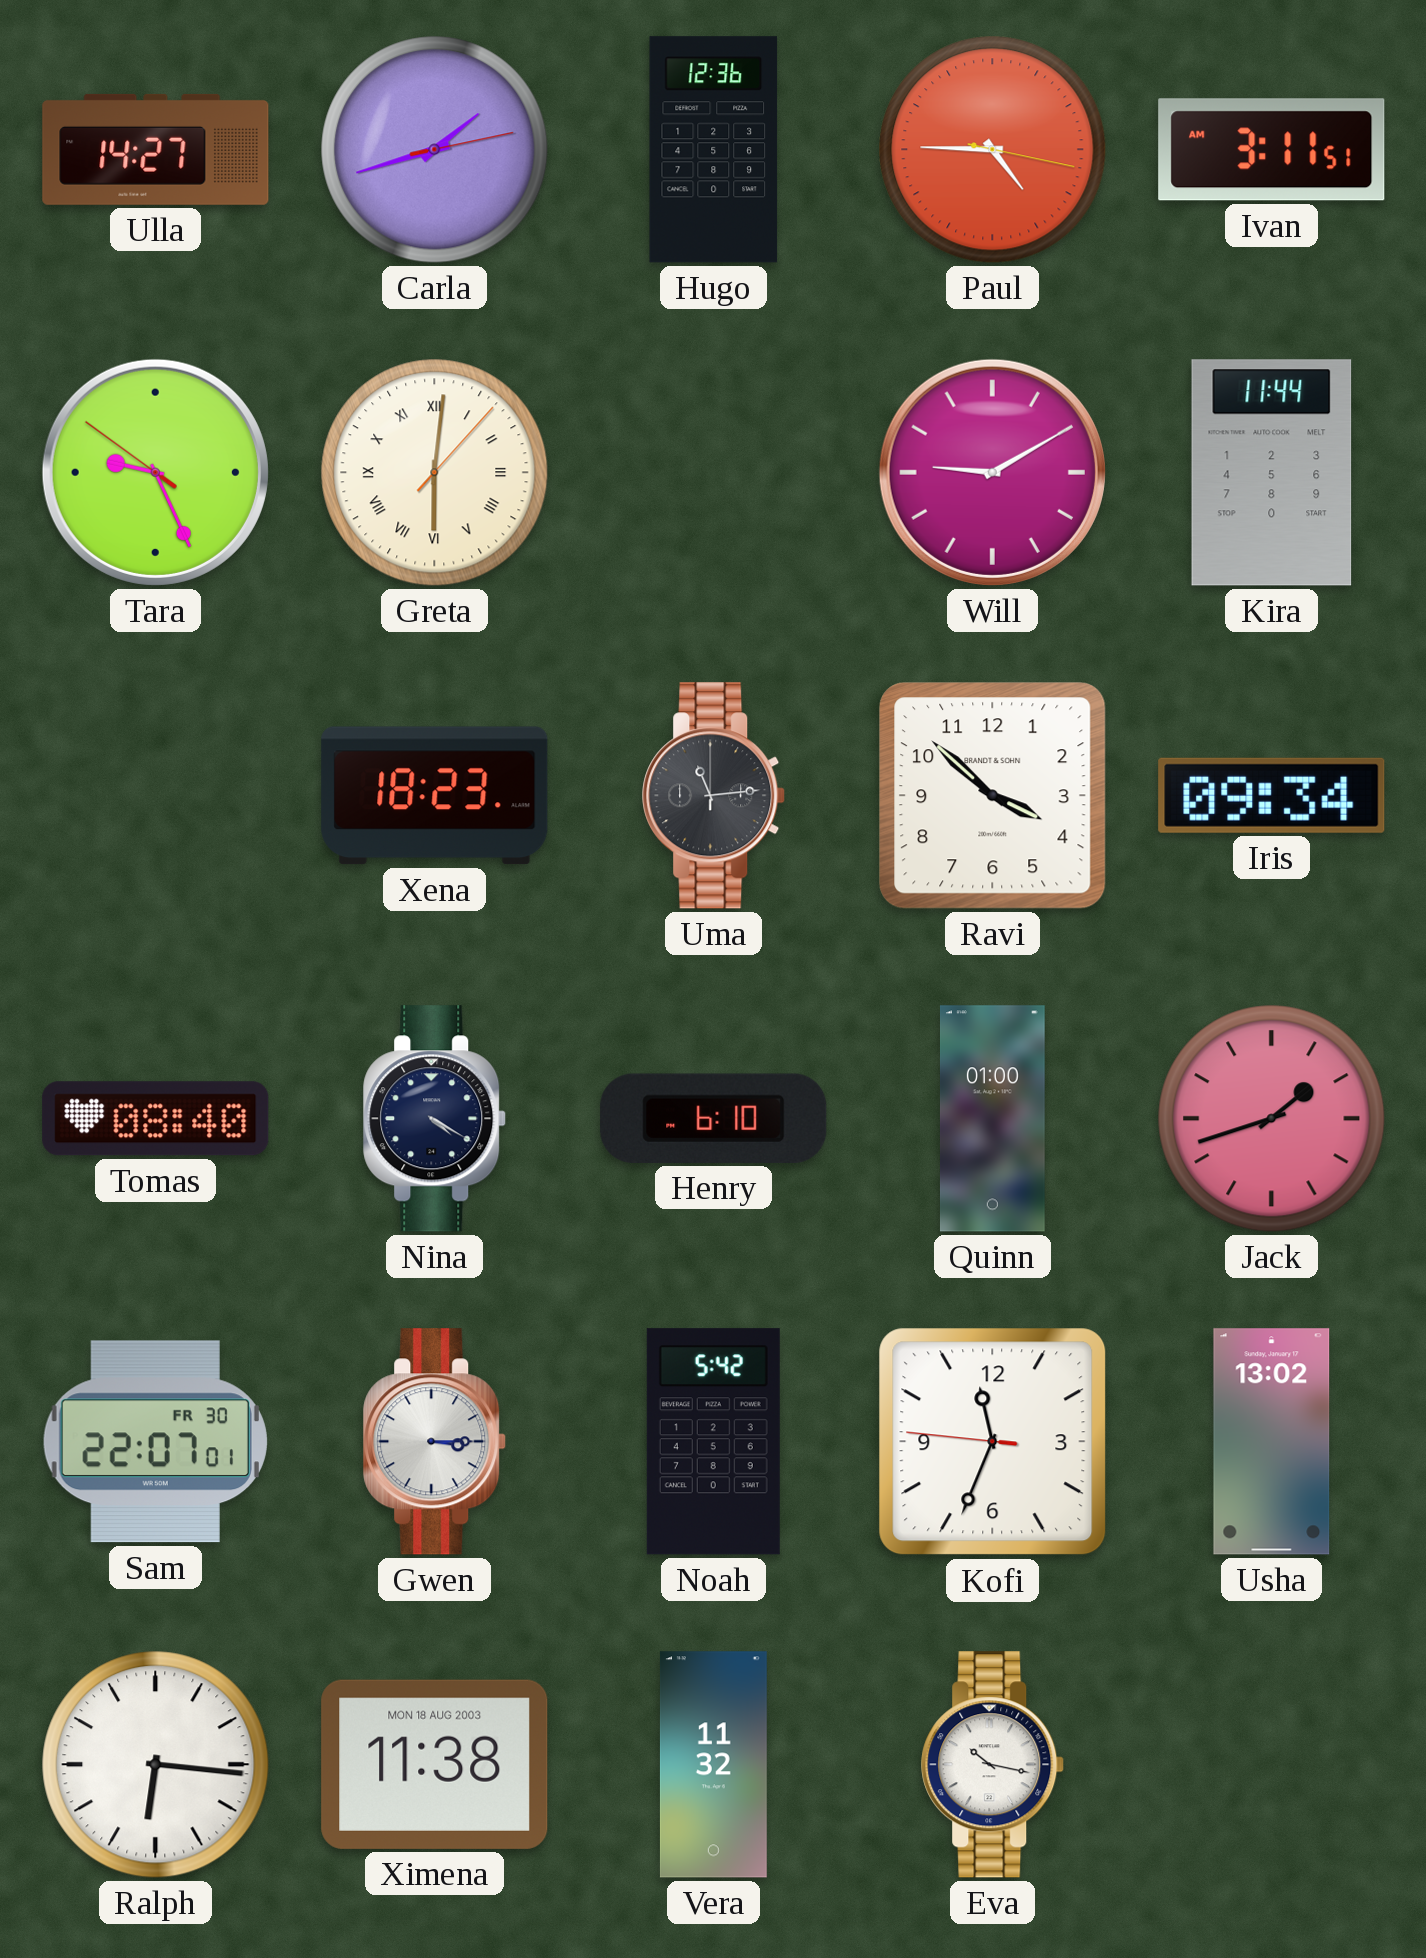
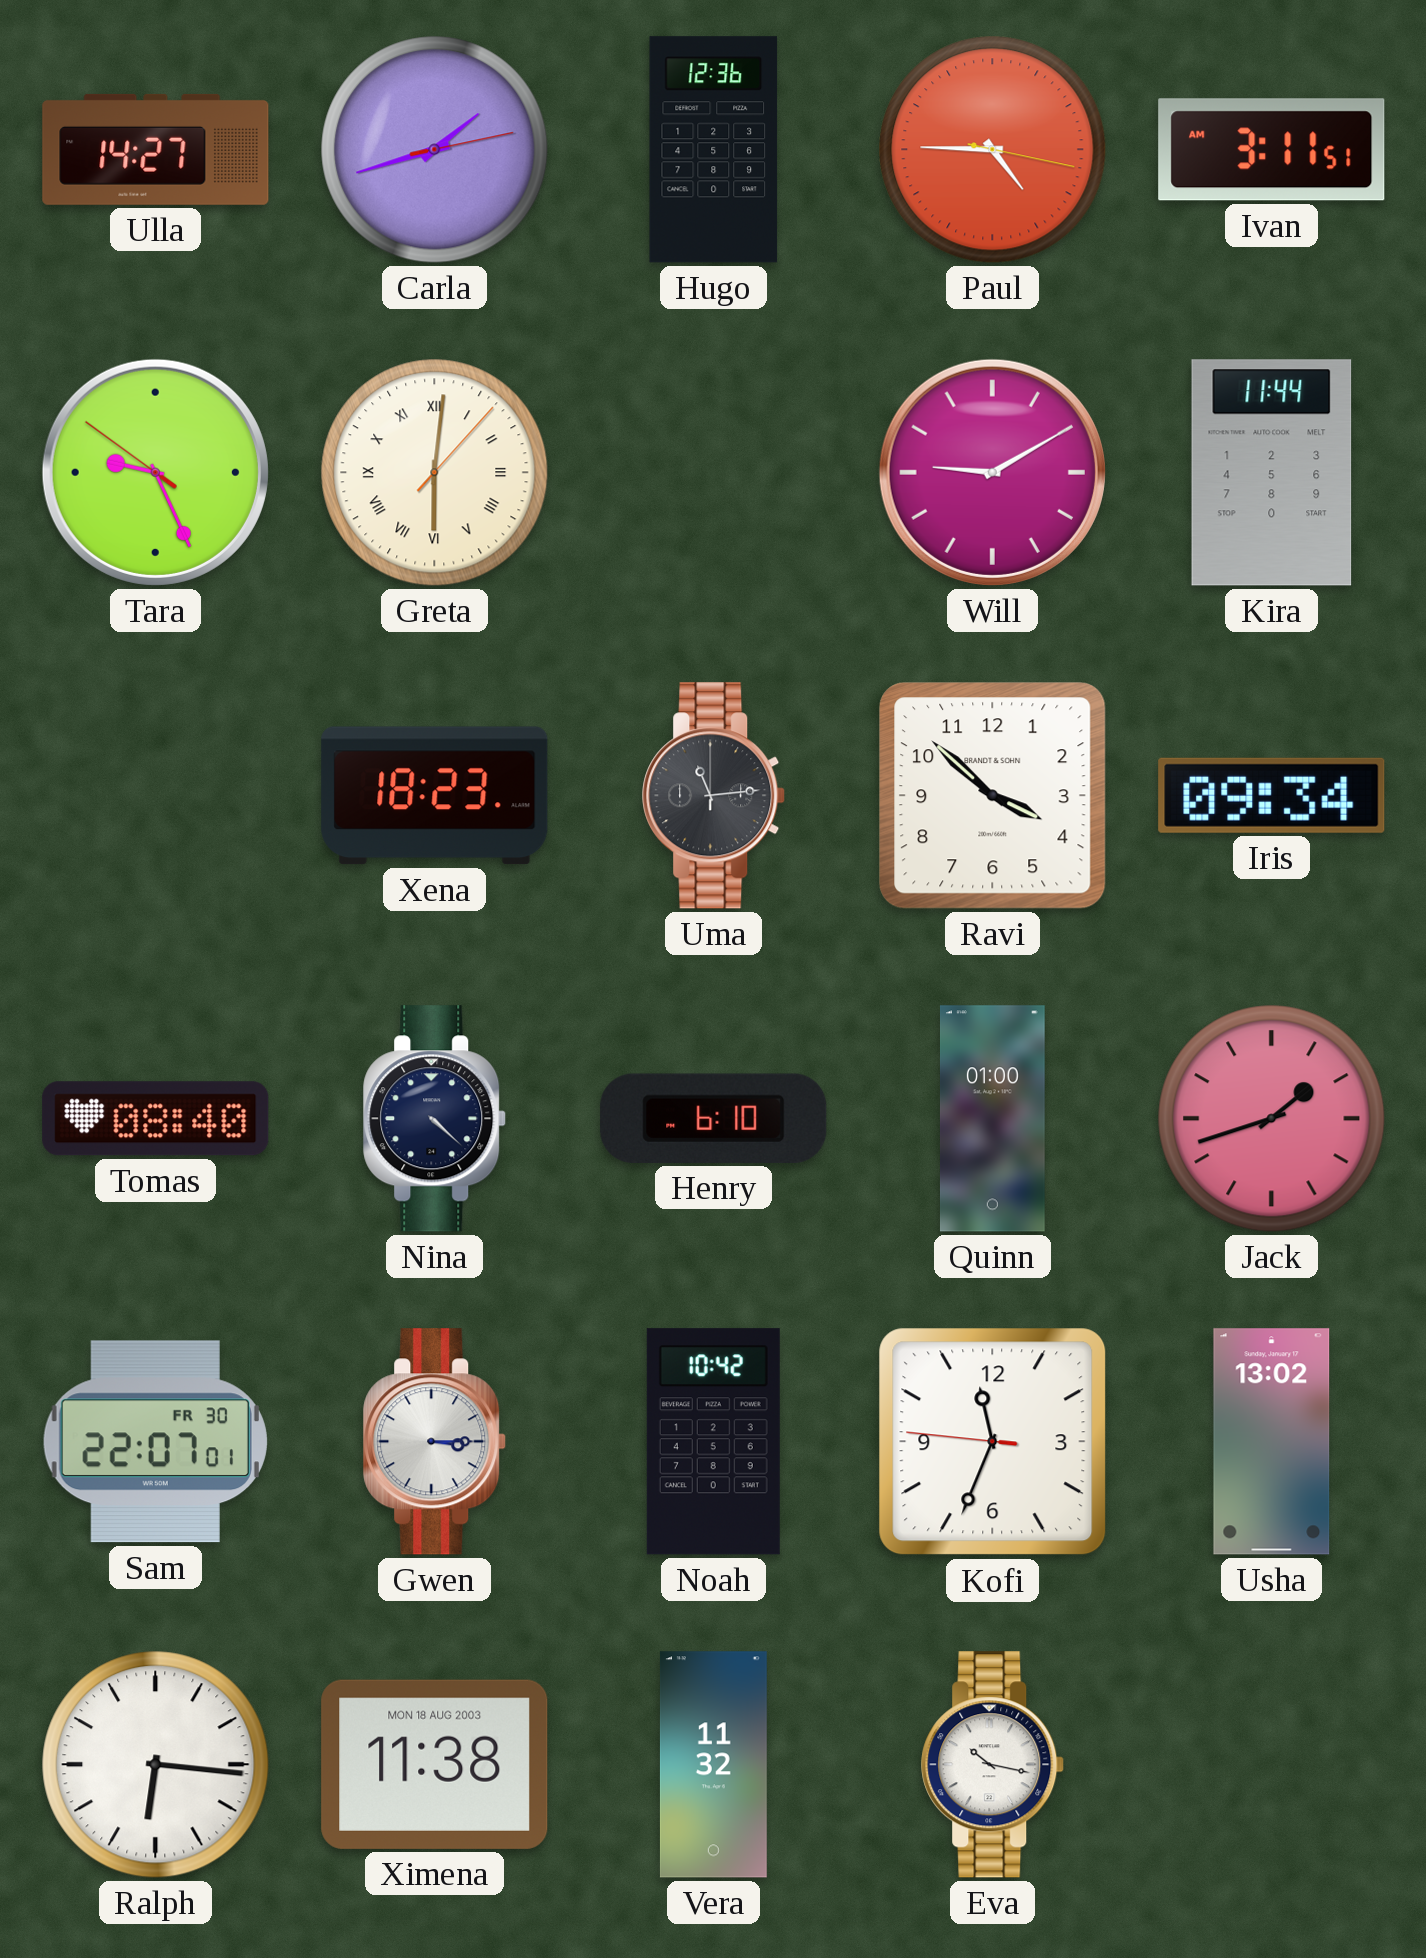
Nina: 4:20 -> 4:22
Noah: 5:42 -> 10:42
